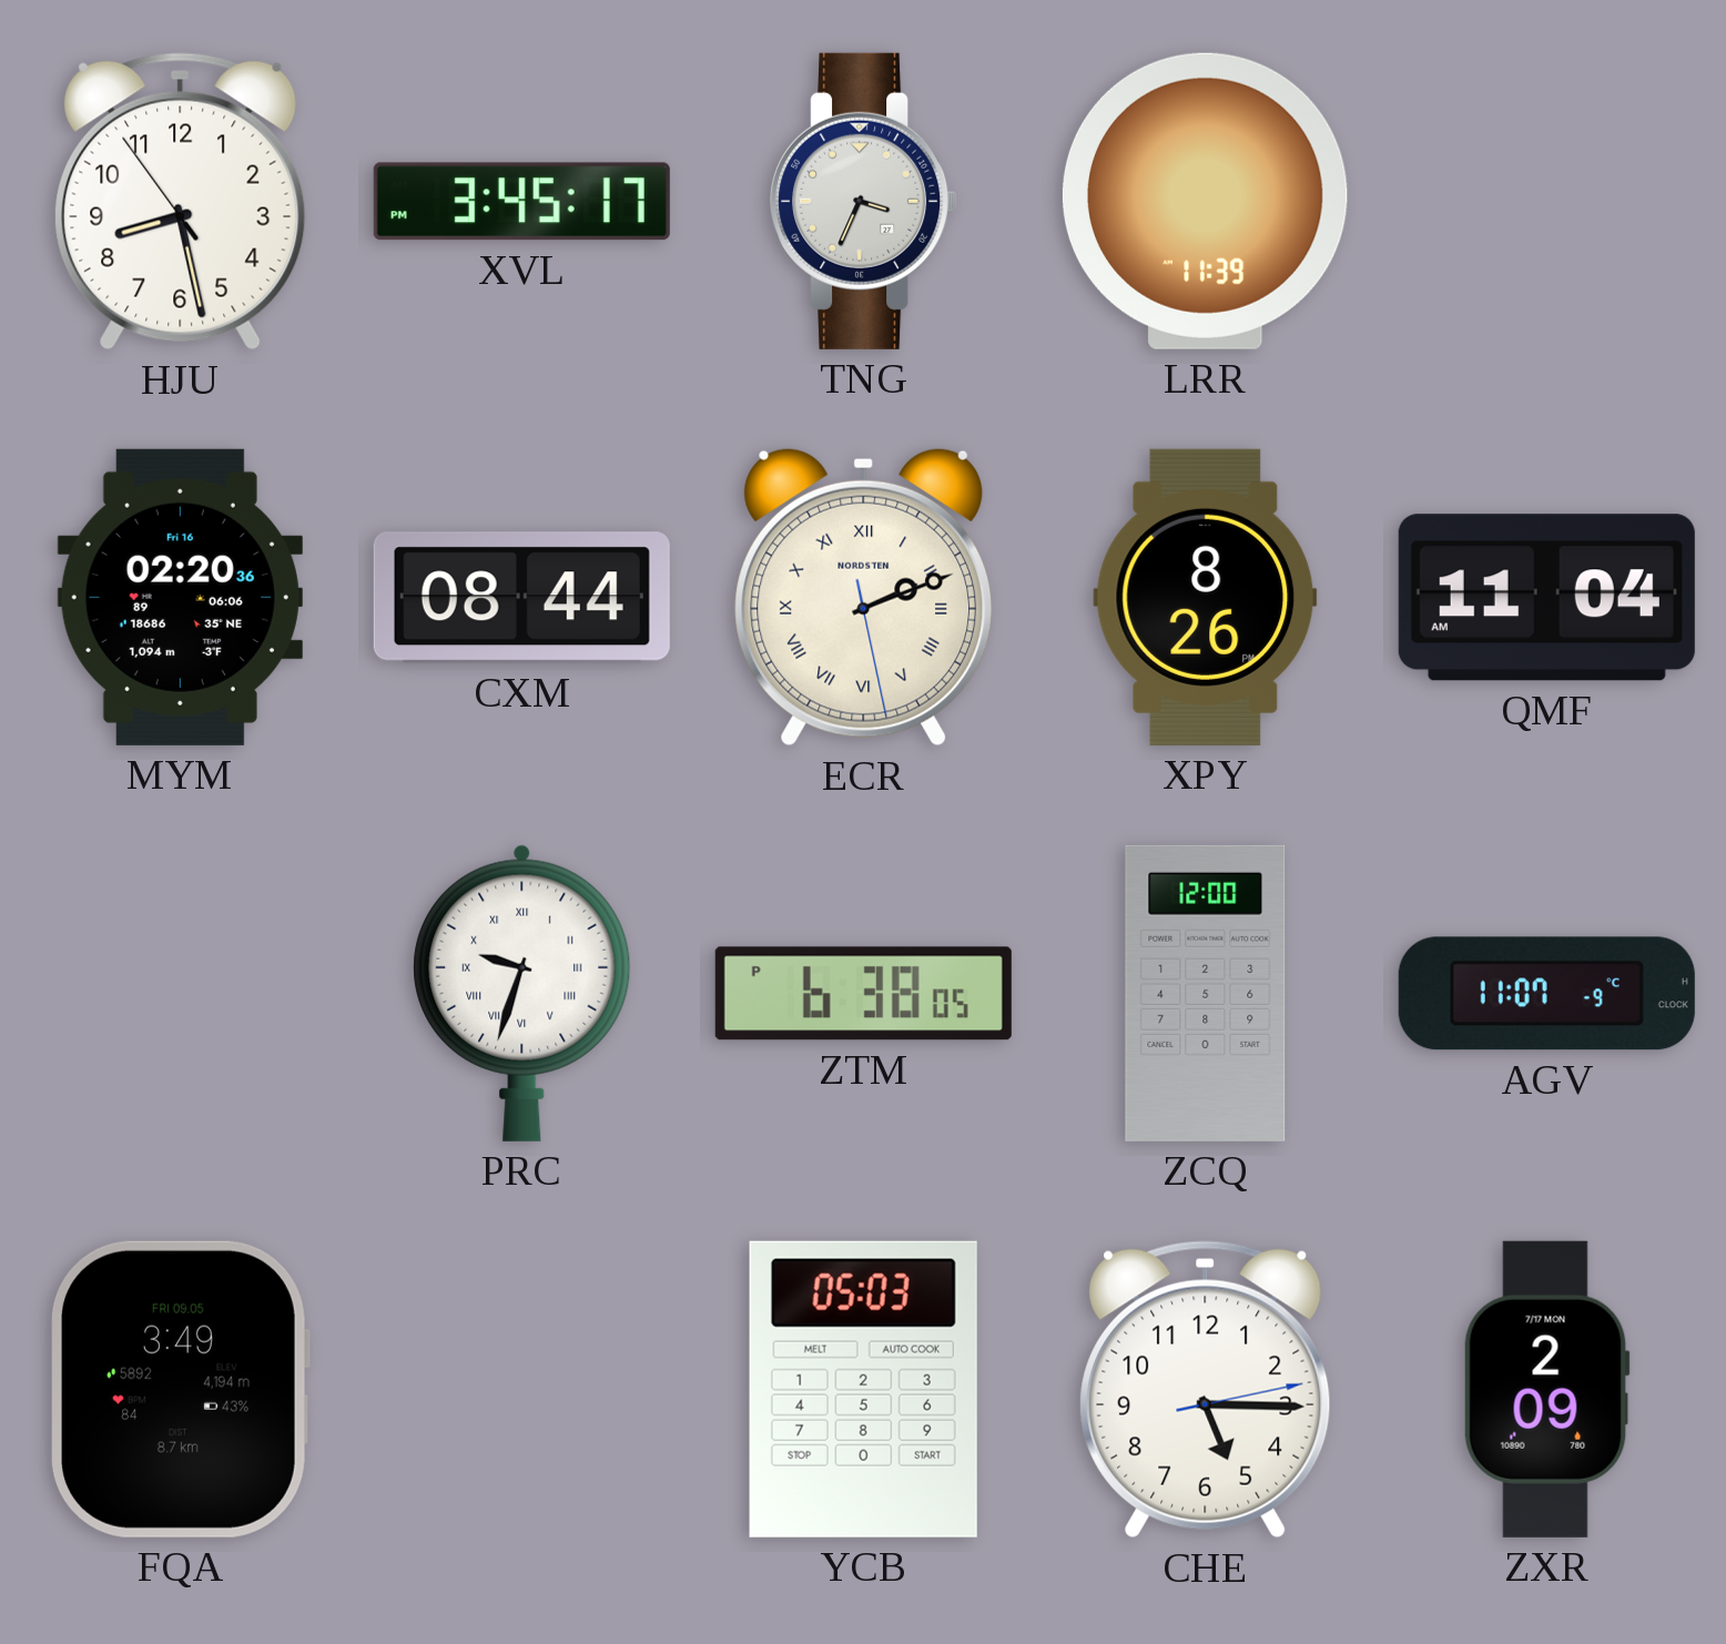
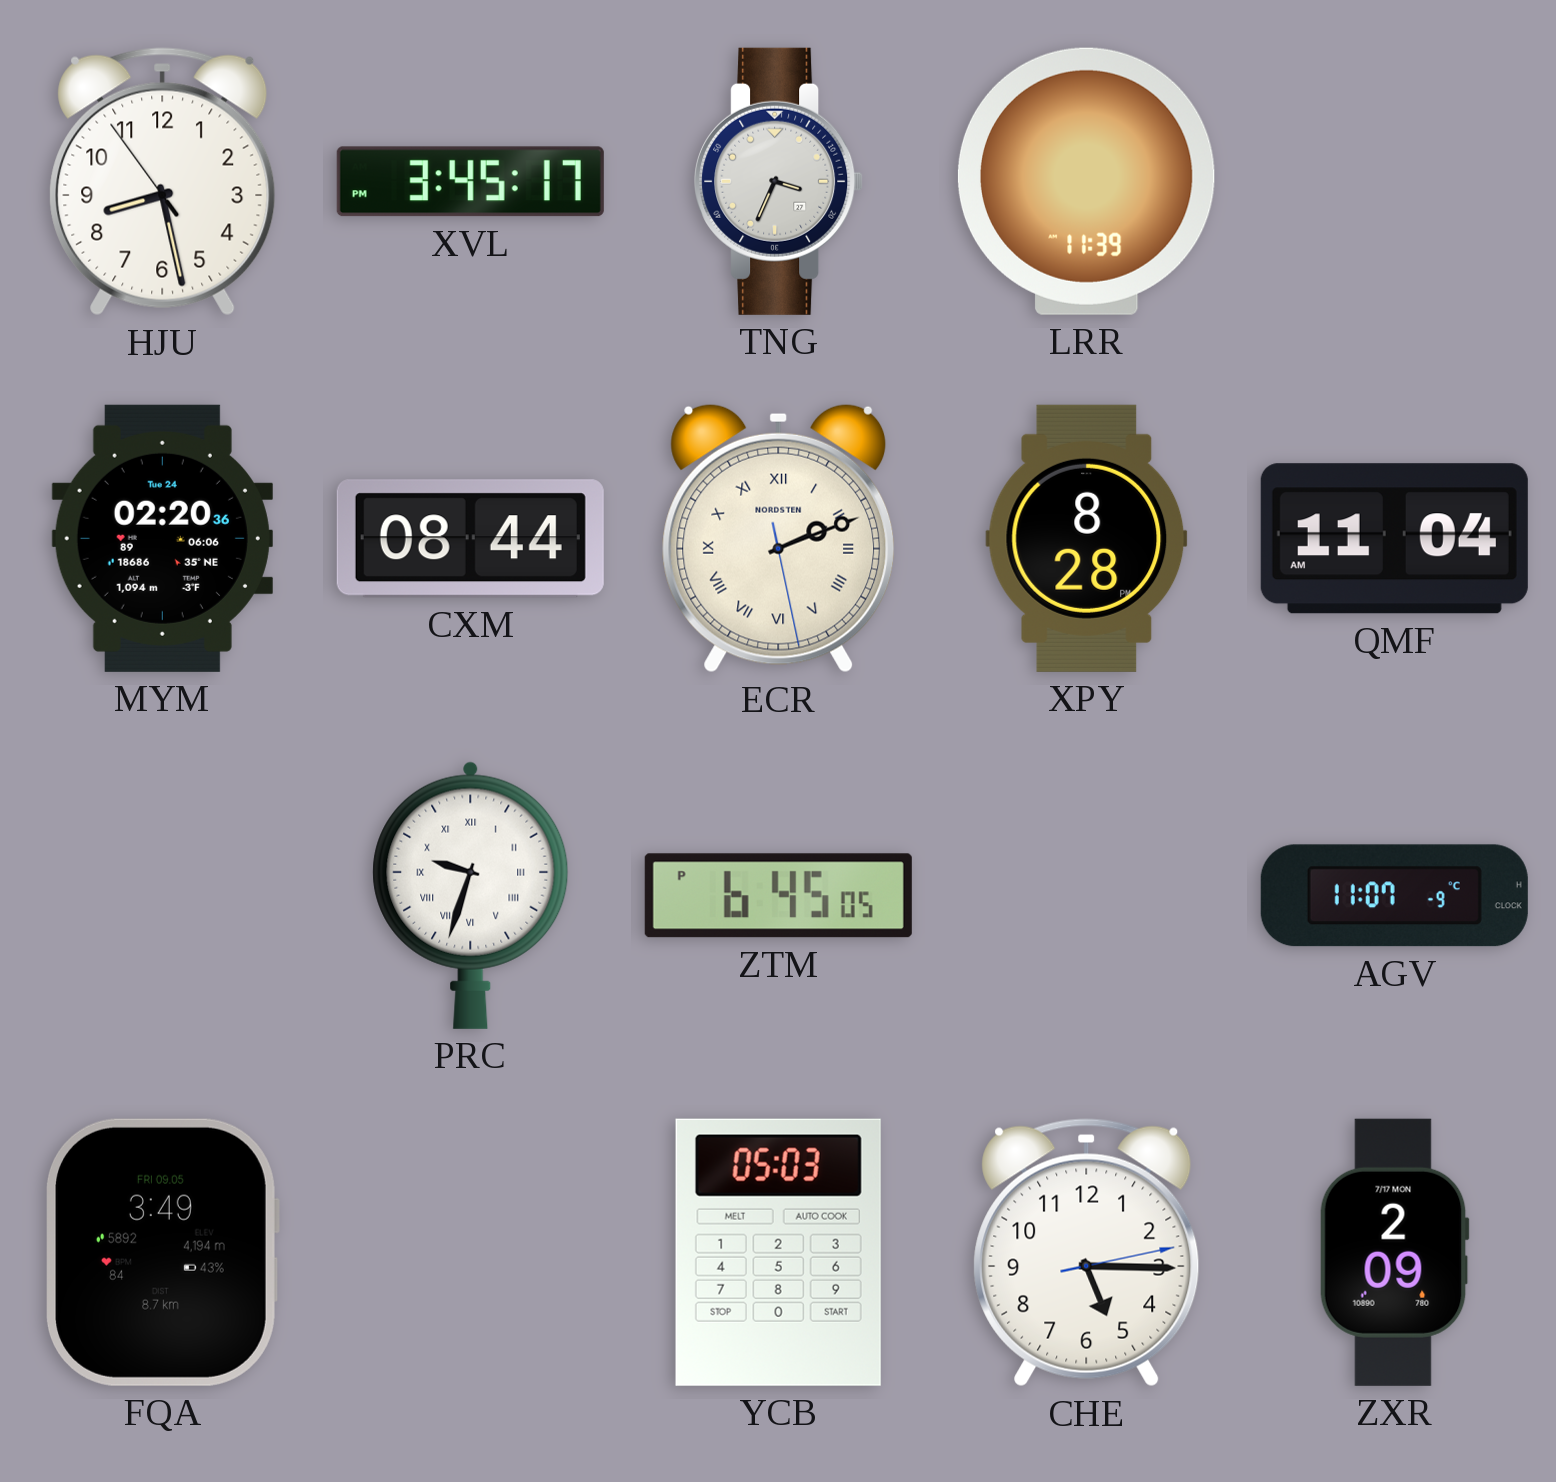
MYM date: Fri 16 -> Tue 24
XPY: 8:26 -> 8:28
ZTM: 6:38 -> 6:45
ZCQ: 12:00 -> none
